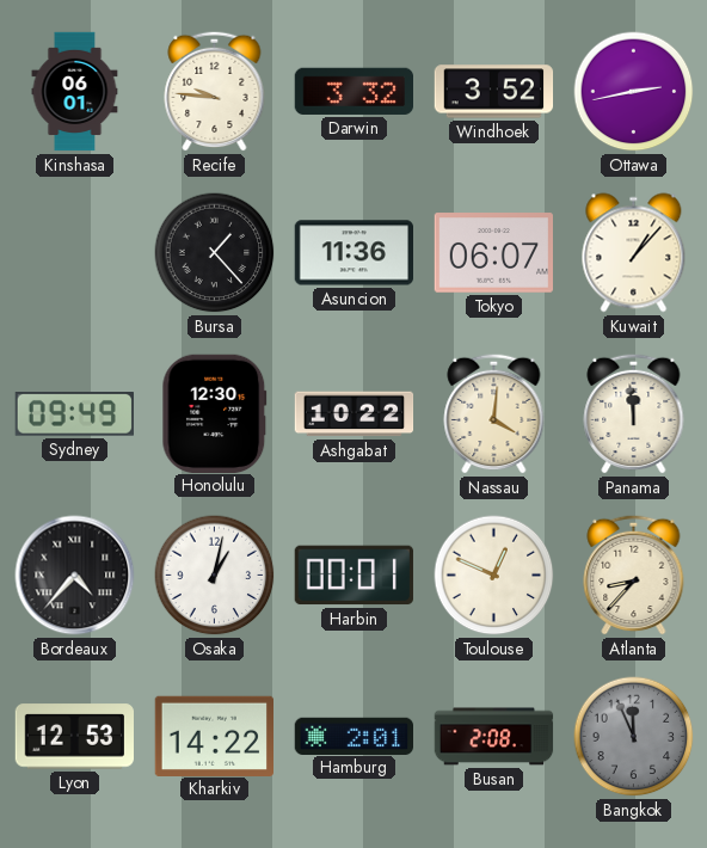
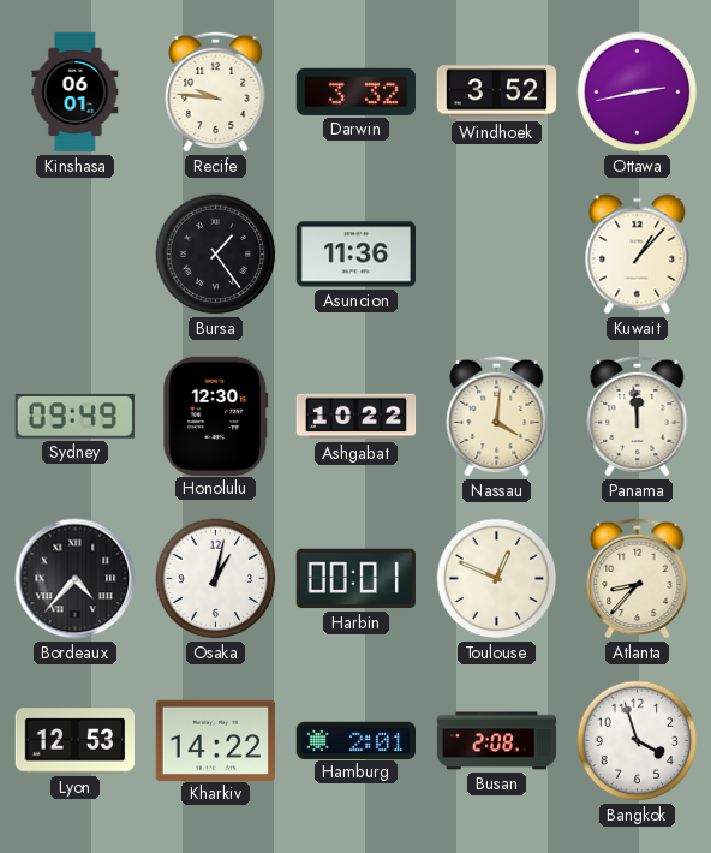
Bursa: 1:23 -> 1:24
Tokyo: 06:07 -> none
Bangkok: 11:56 -> 3:57
Bangkok dial: grey -> white
